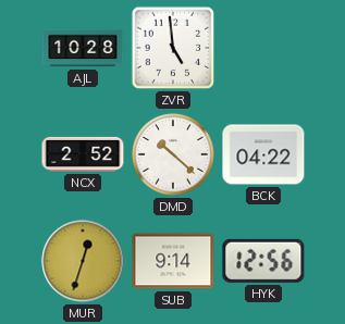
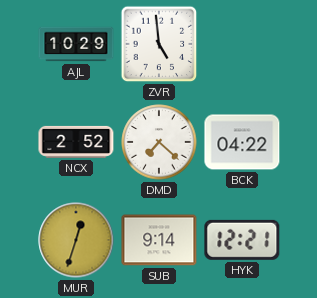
AJL: 10:28 -> 10:29
DMD: 10:22 -> 7:22
HYK: 12:56 -> 12:21
